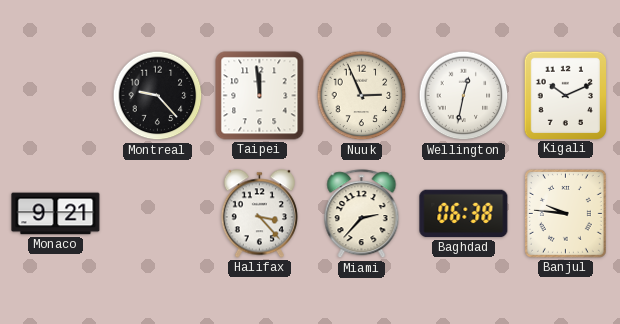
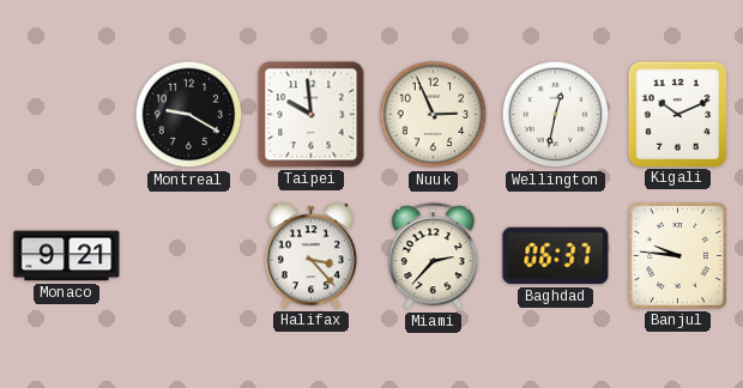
Montreal: 9:23 -> 9:20
Taipei: 11:59 -> 9:59
Baghdad: 06:38 -> 06:37
